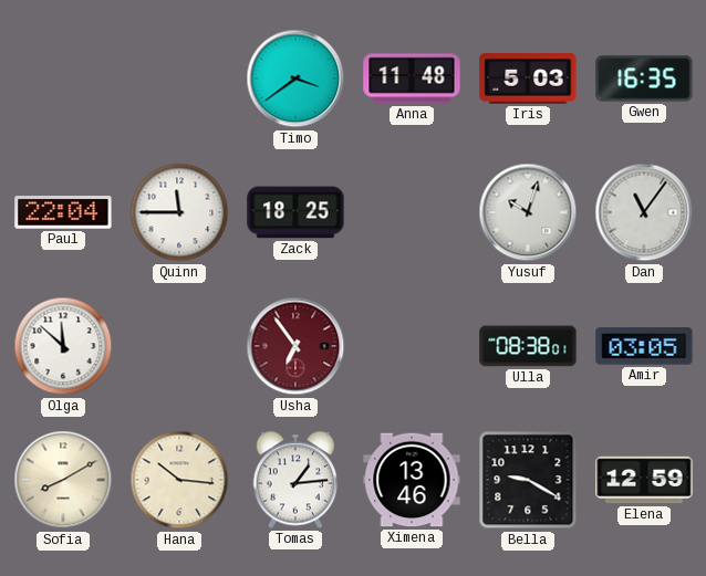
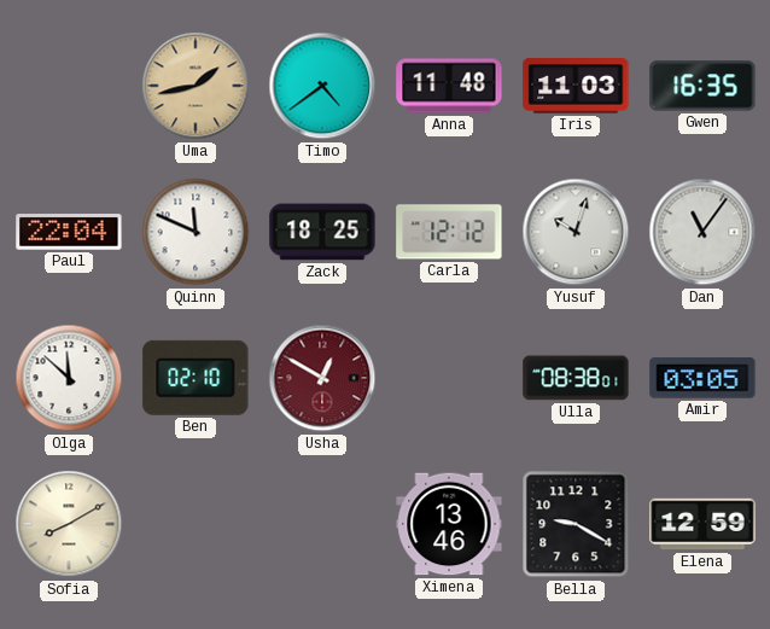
Uma: none -> 1:43
Timo: 3:39 -> 4:39
Iris: 5:03 -> 11:03
Quinn: 11:45 -> 11:49
Carla: none -> 12:12
Ben: none -> 02:10
Usha: 6:54 -> 12:50
Hana: 10:16 -> none
Tomas: 1:14 -> none
